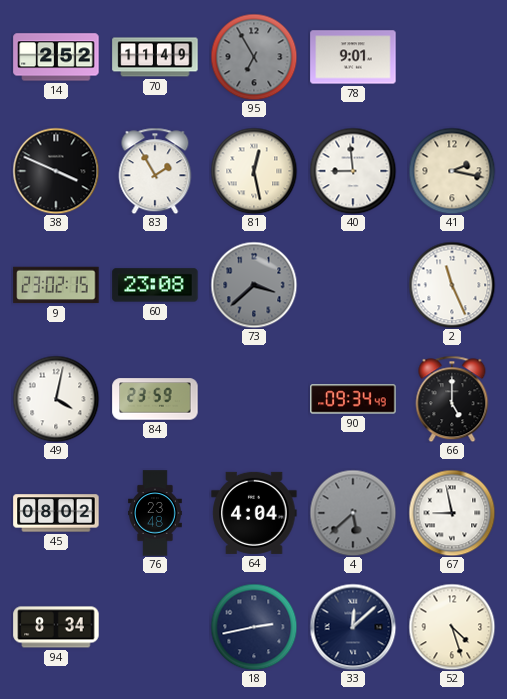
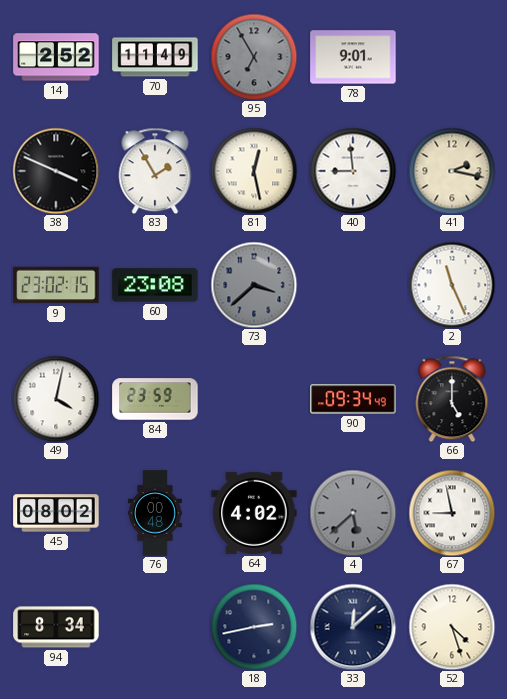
76: 23:48 -> 00:48
64: 4:04 -> 4:02
